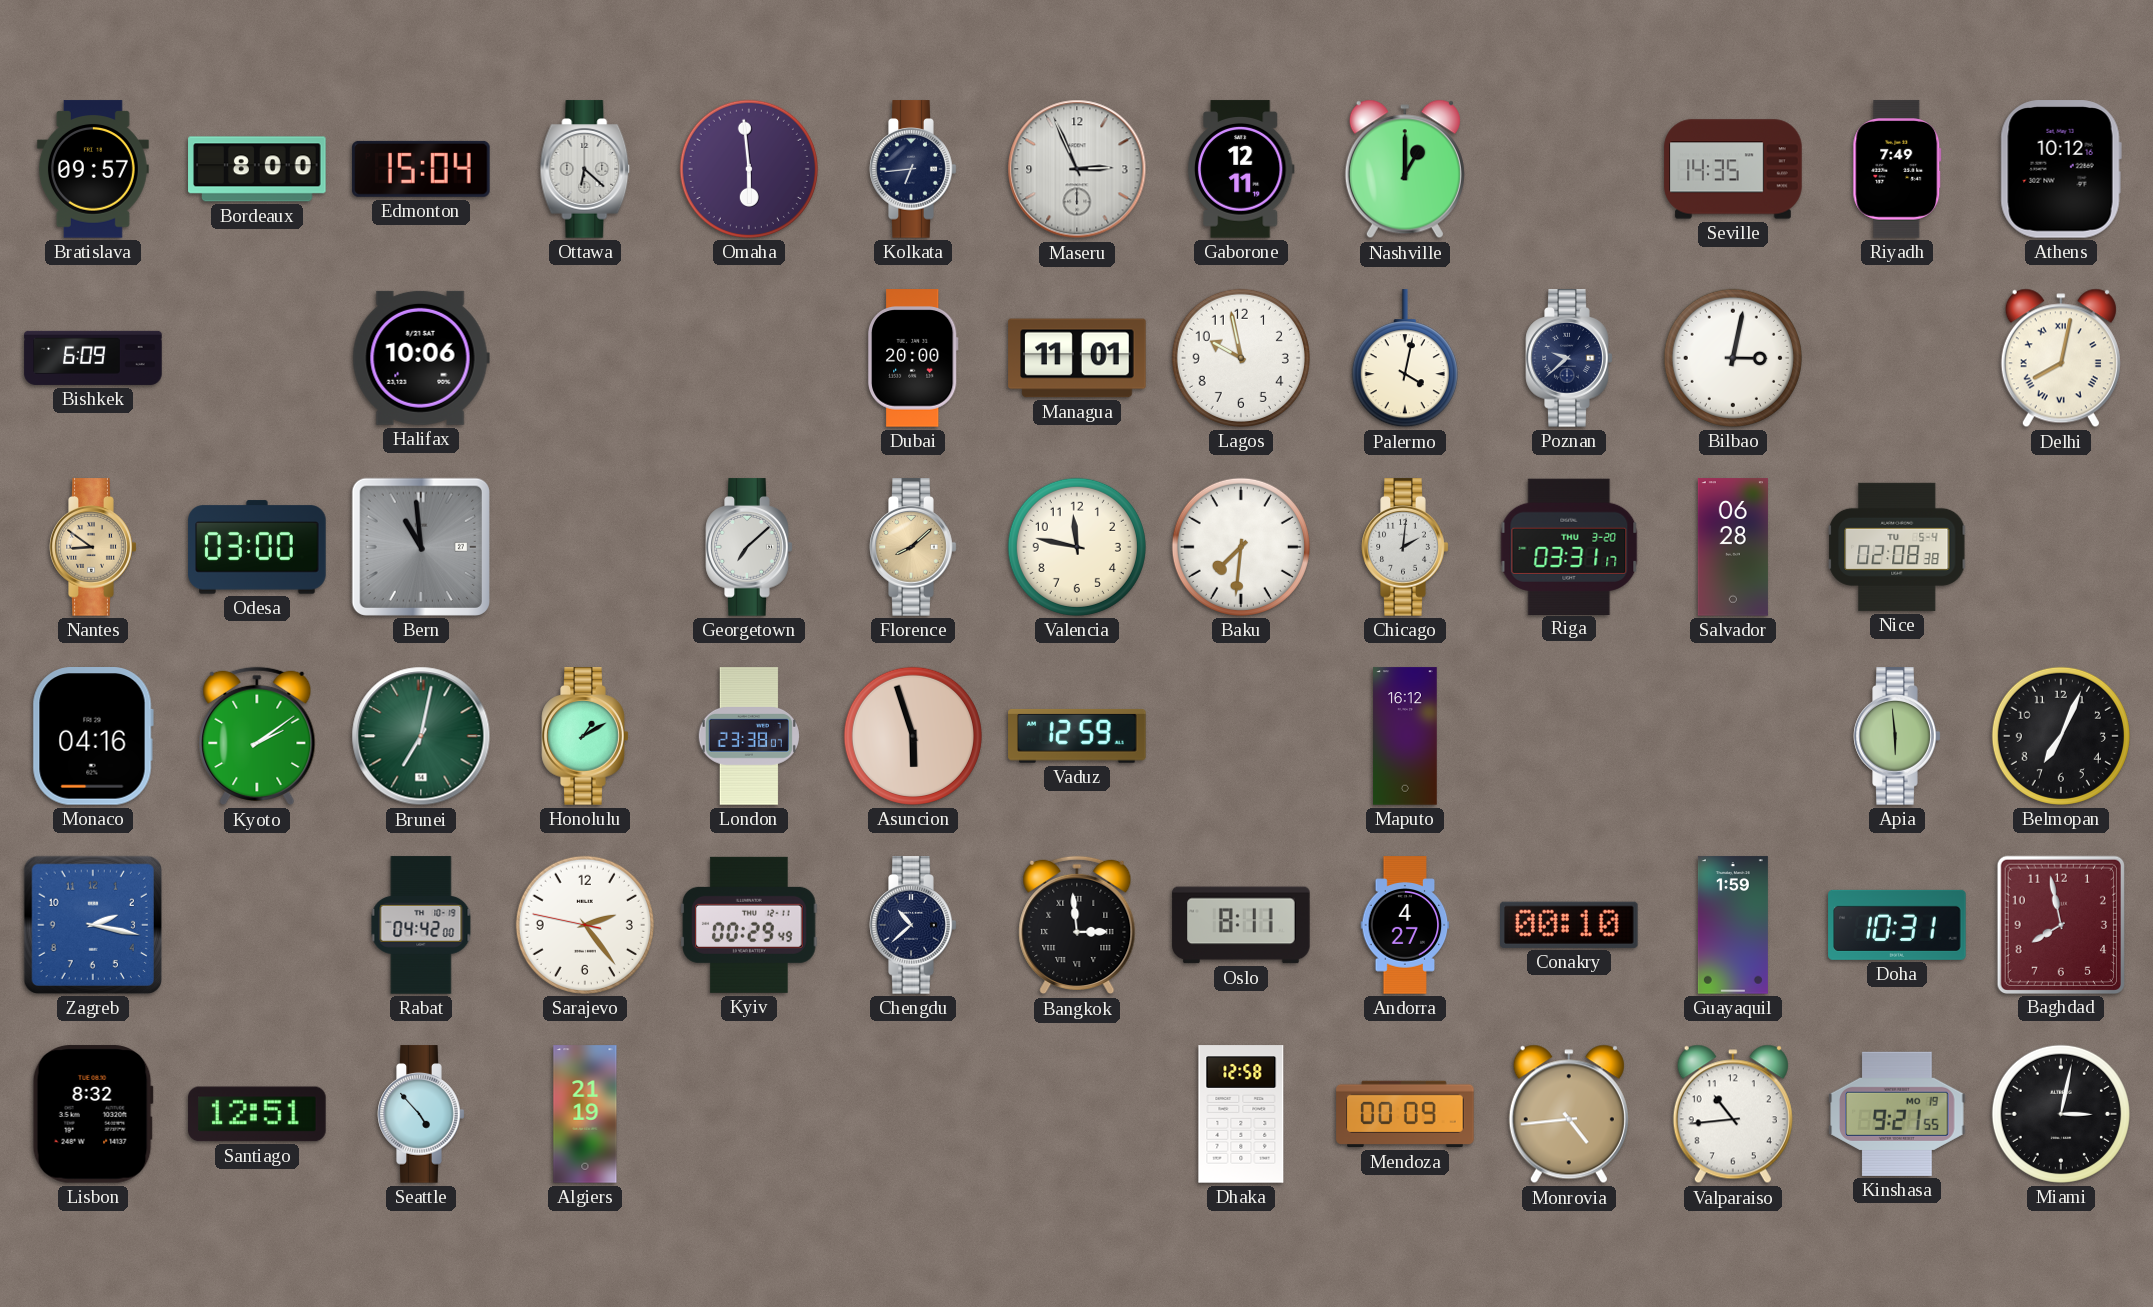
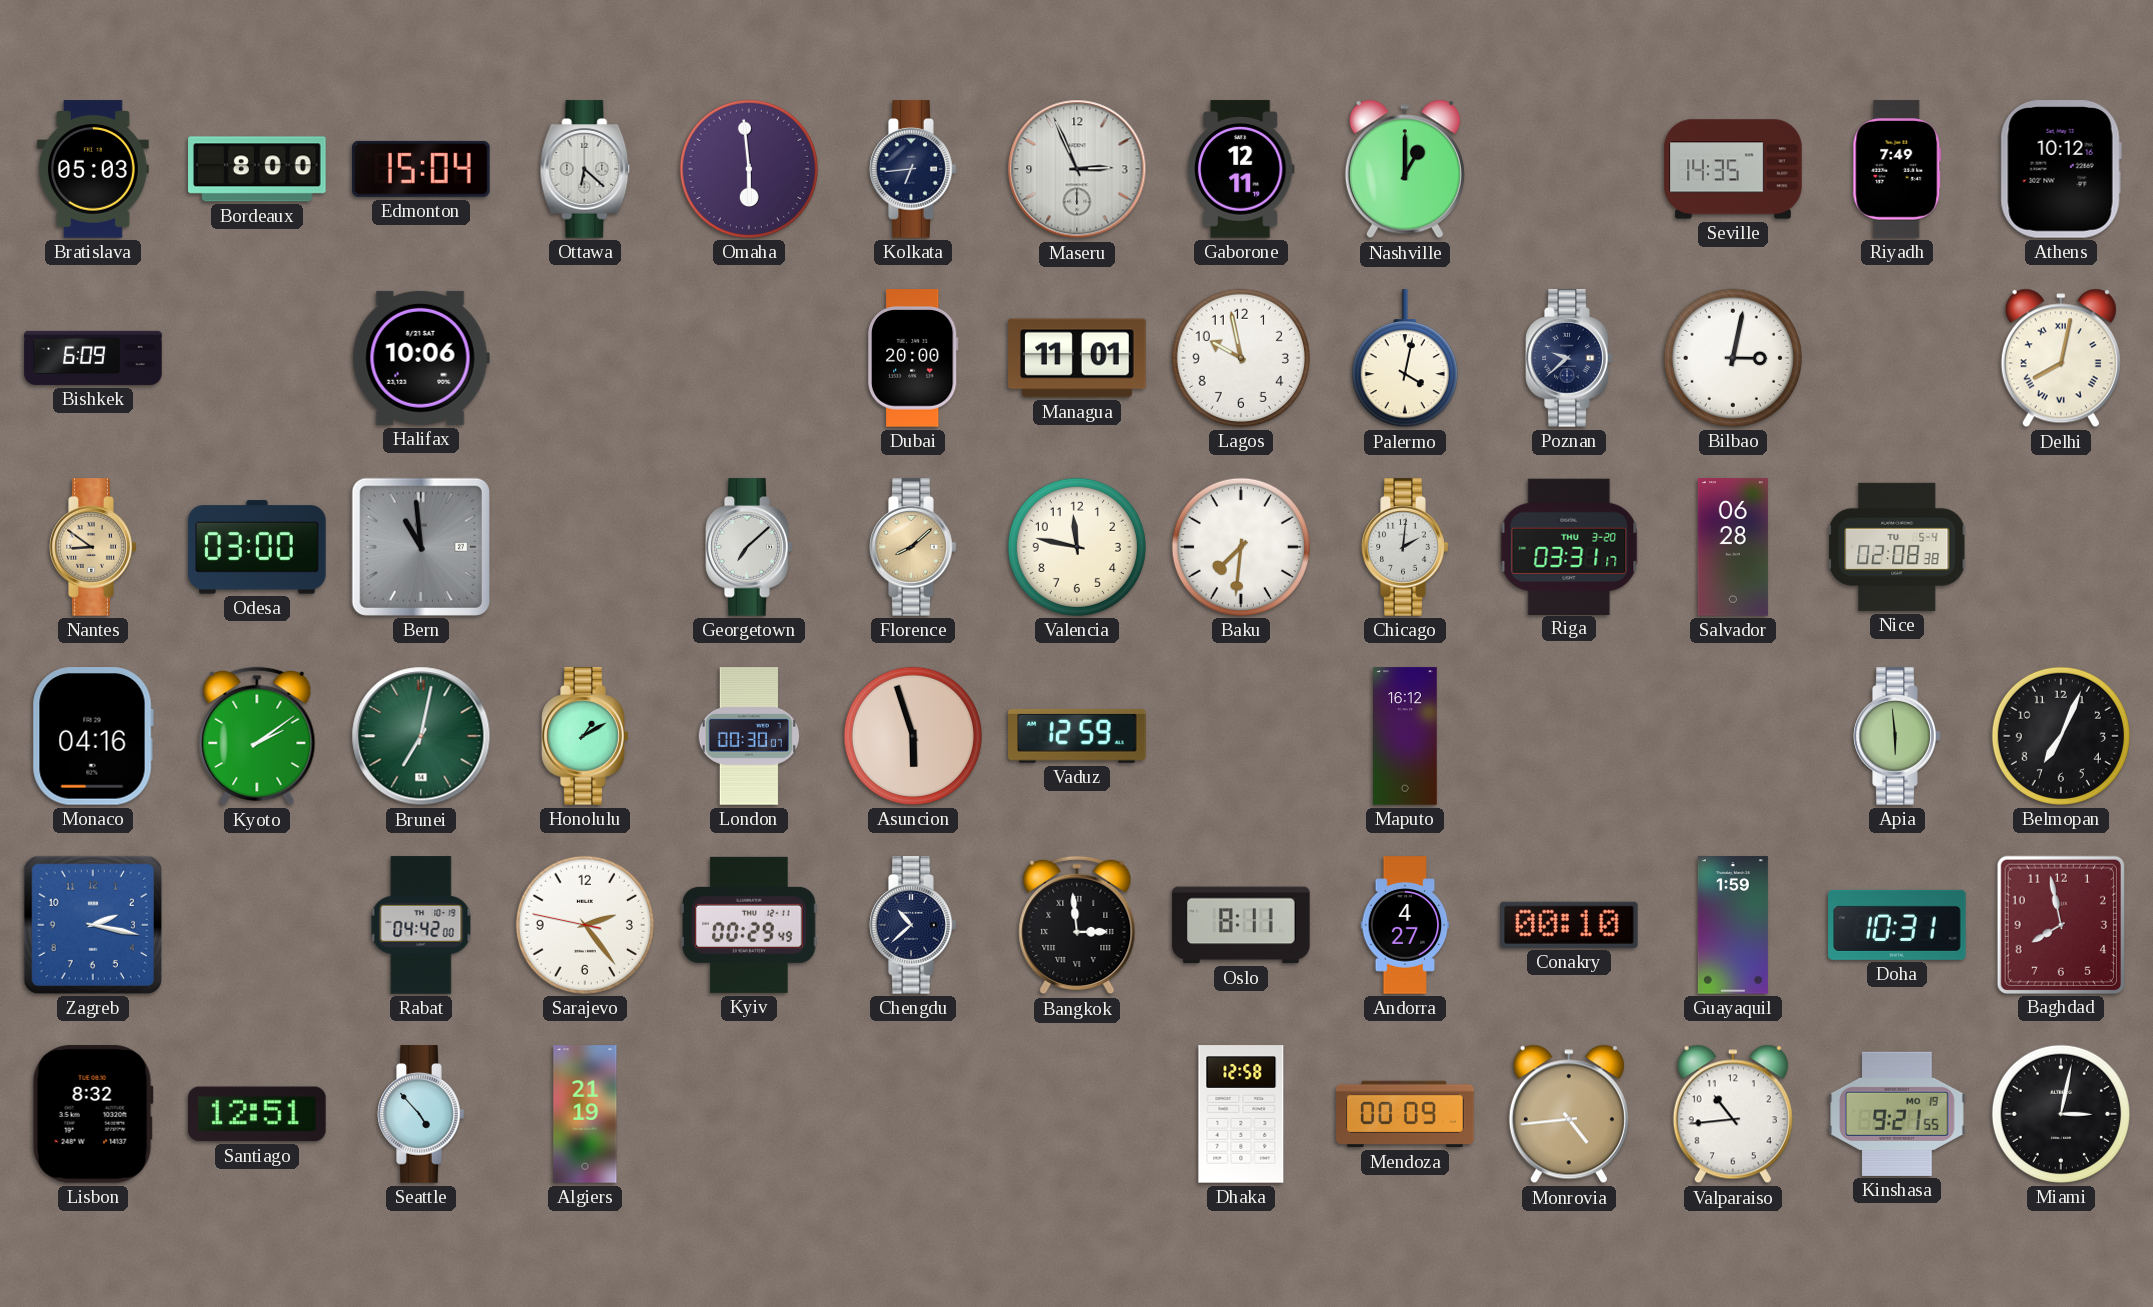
Bratislava: 09:57 -> 05:03
London: 23:38 -> 00:30
